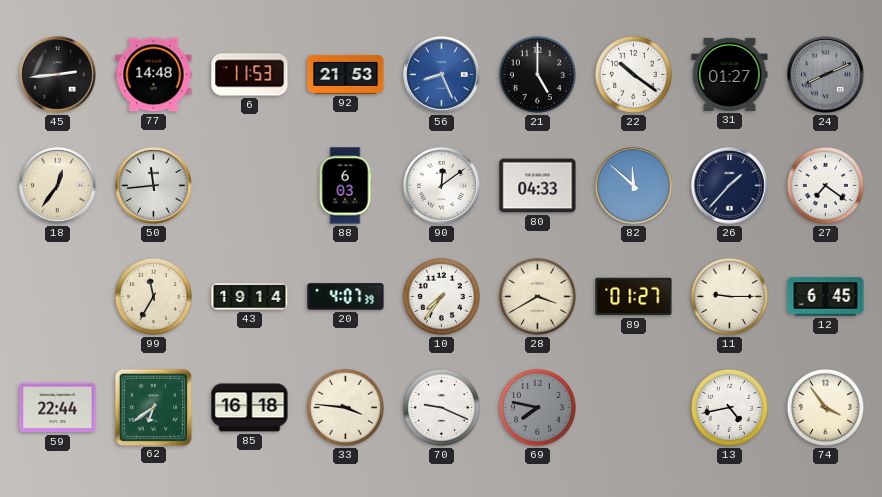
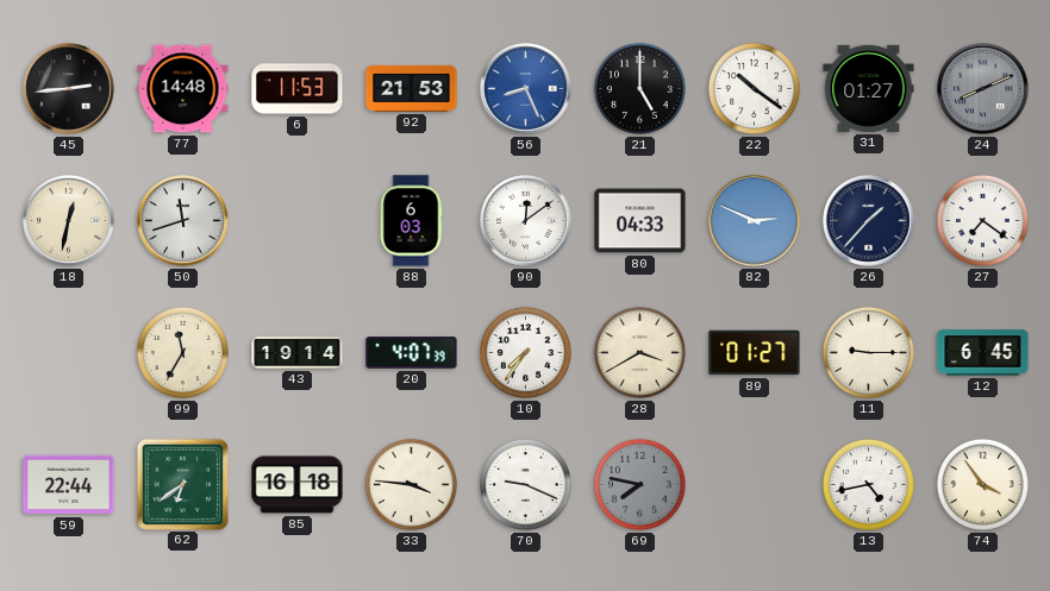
18: 12:36 -> 12:32
50: 11:44 -> 11:42
82: 11:52 -> 2:49
